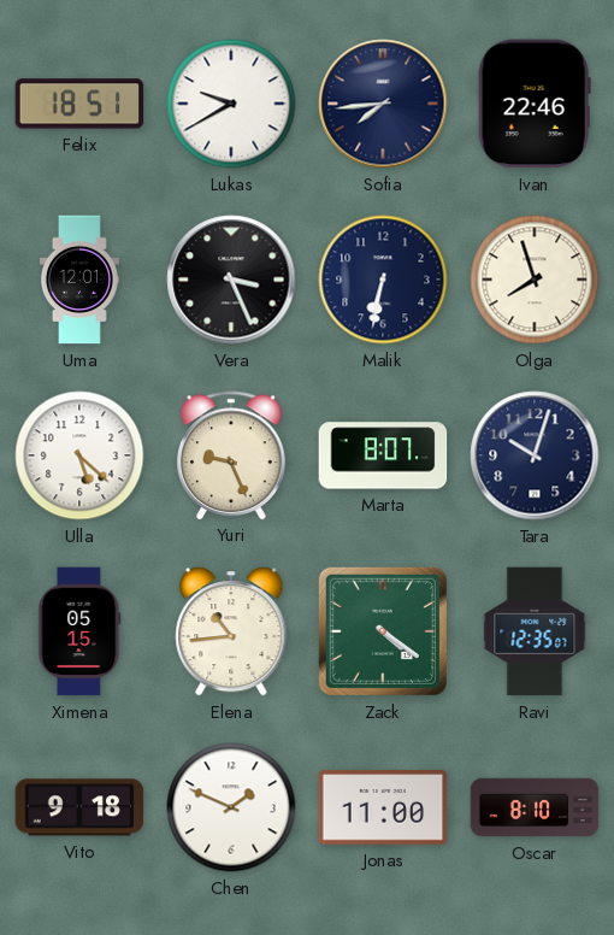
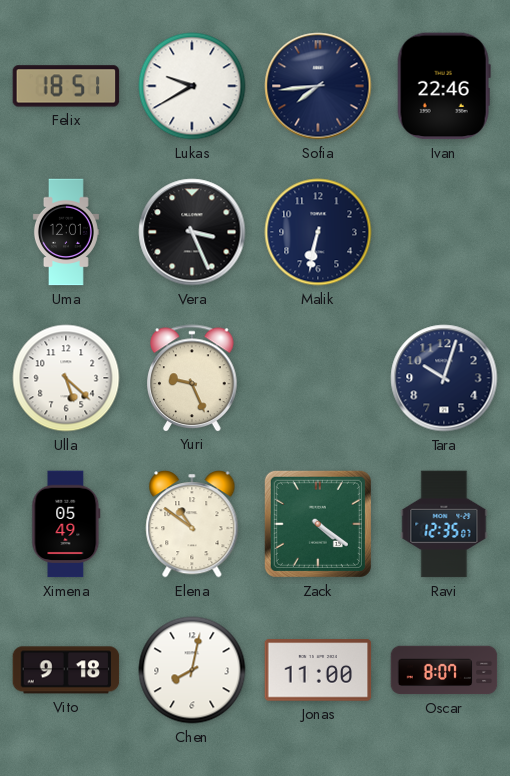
Olga: 7:57 -> none
Marta: 8:07 -> none
Ximena: 05:15 -> 05:49
Elena: 10:44 -> 10:51
Chen: 1:49 -> 8:02
Oscar: 8:10 -> 8:07
